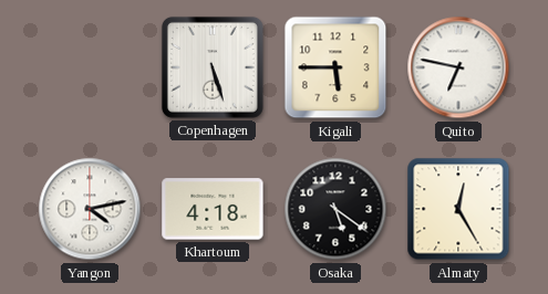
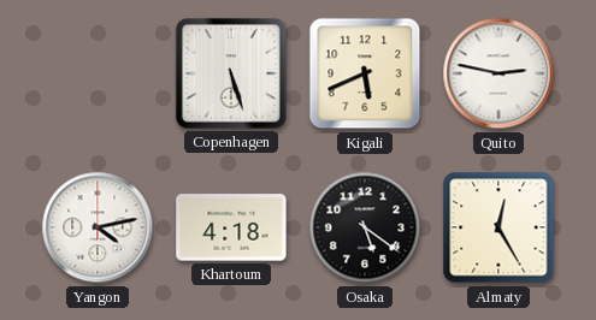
Kigali: 5:45 -> 5:41
Quito: 6:47 -> 2:47
